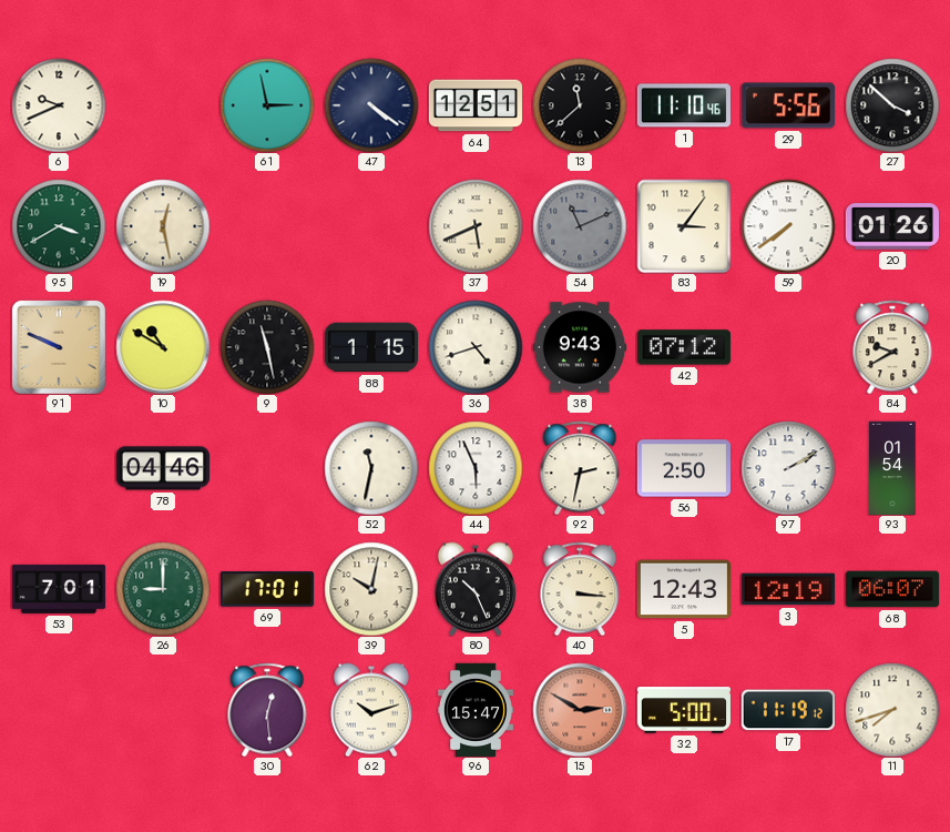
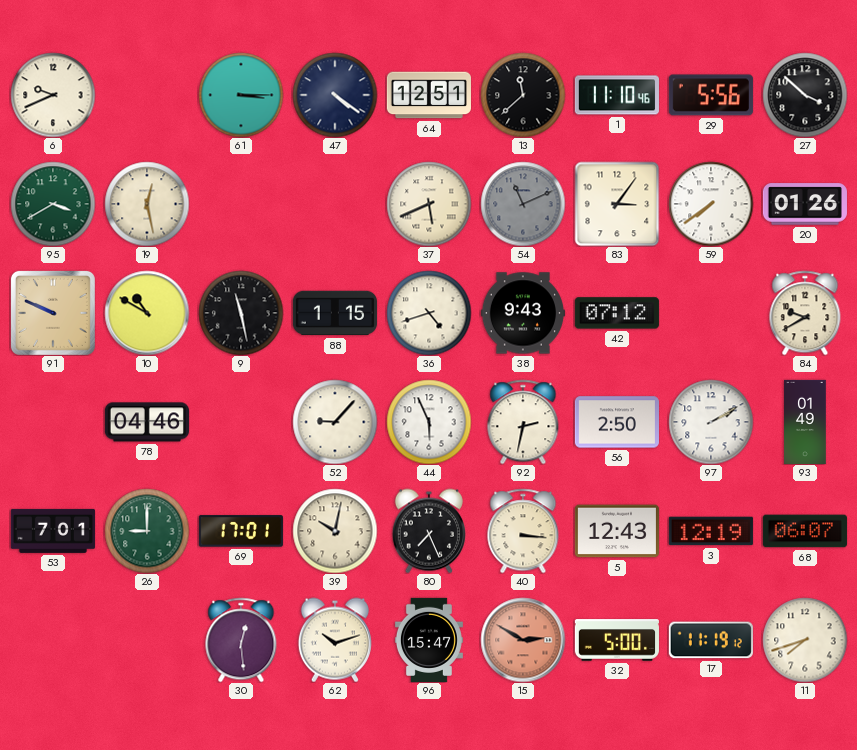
61: 2:58 -> 3:15
52: 11:32 -> 9:07
93: 01:54 -> 01:49
80: 10:26 -> 7:26
